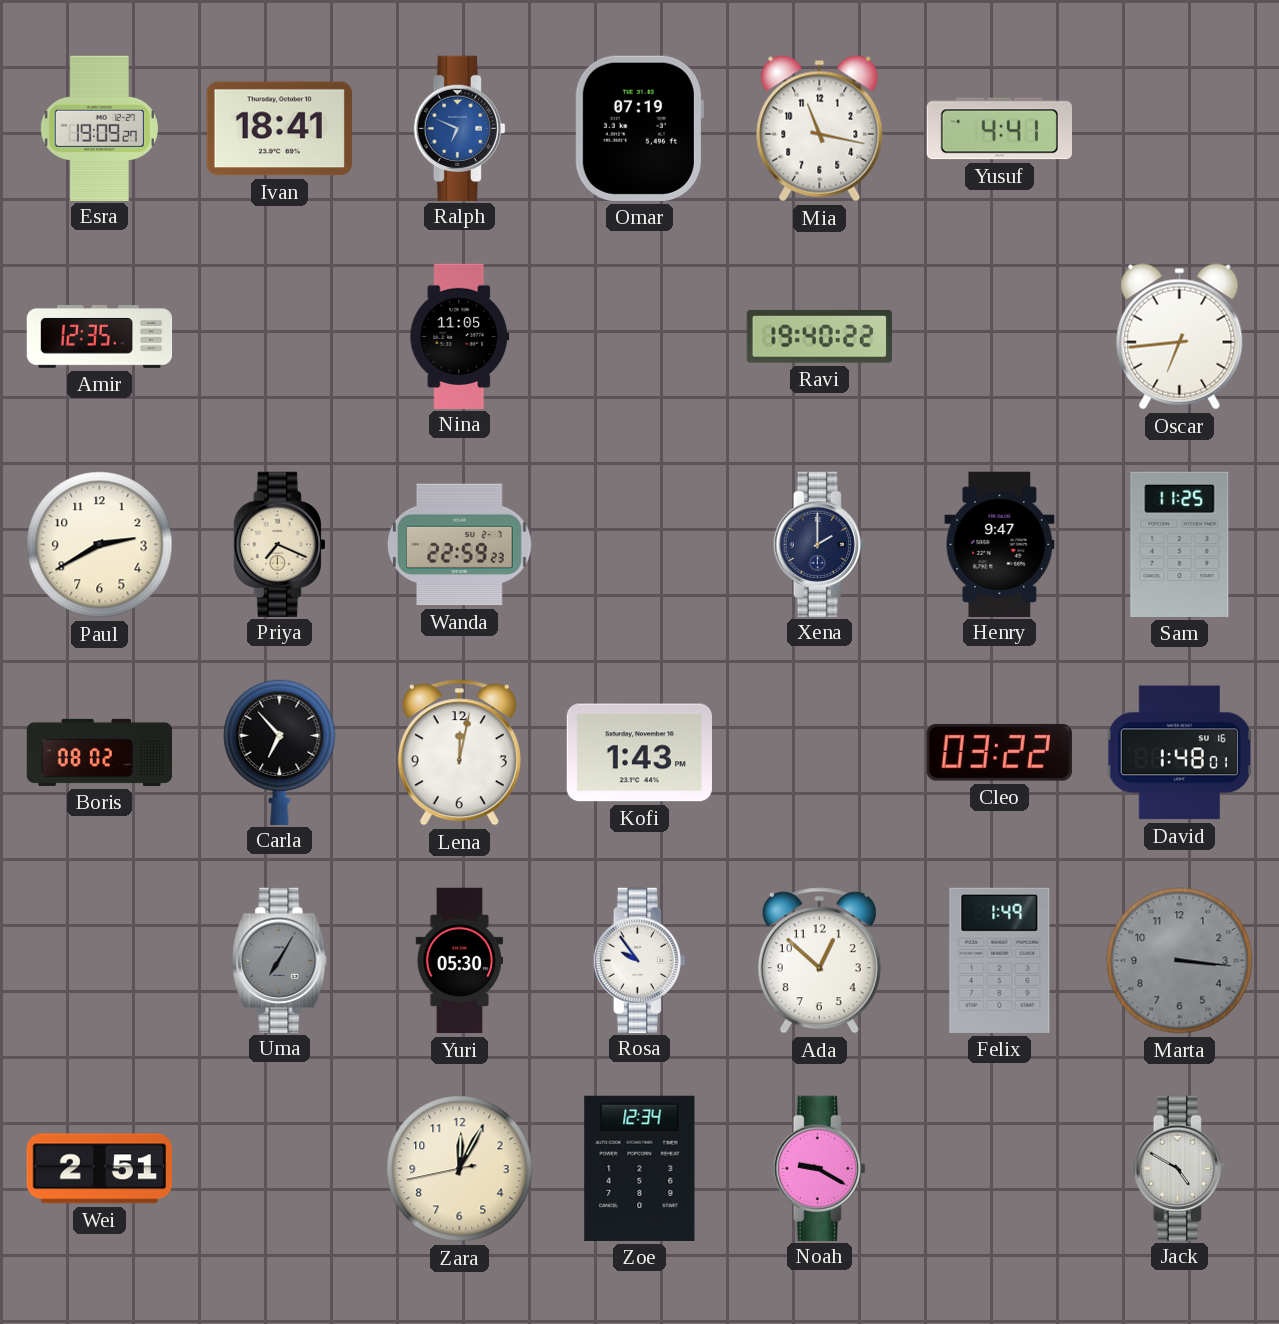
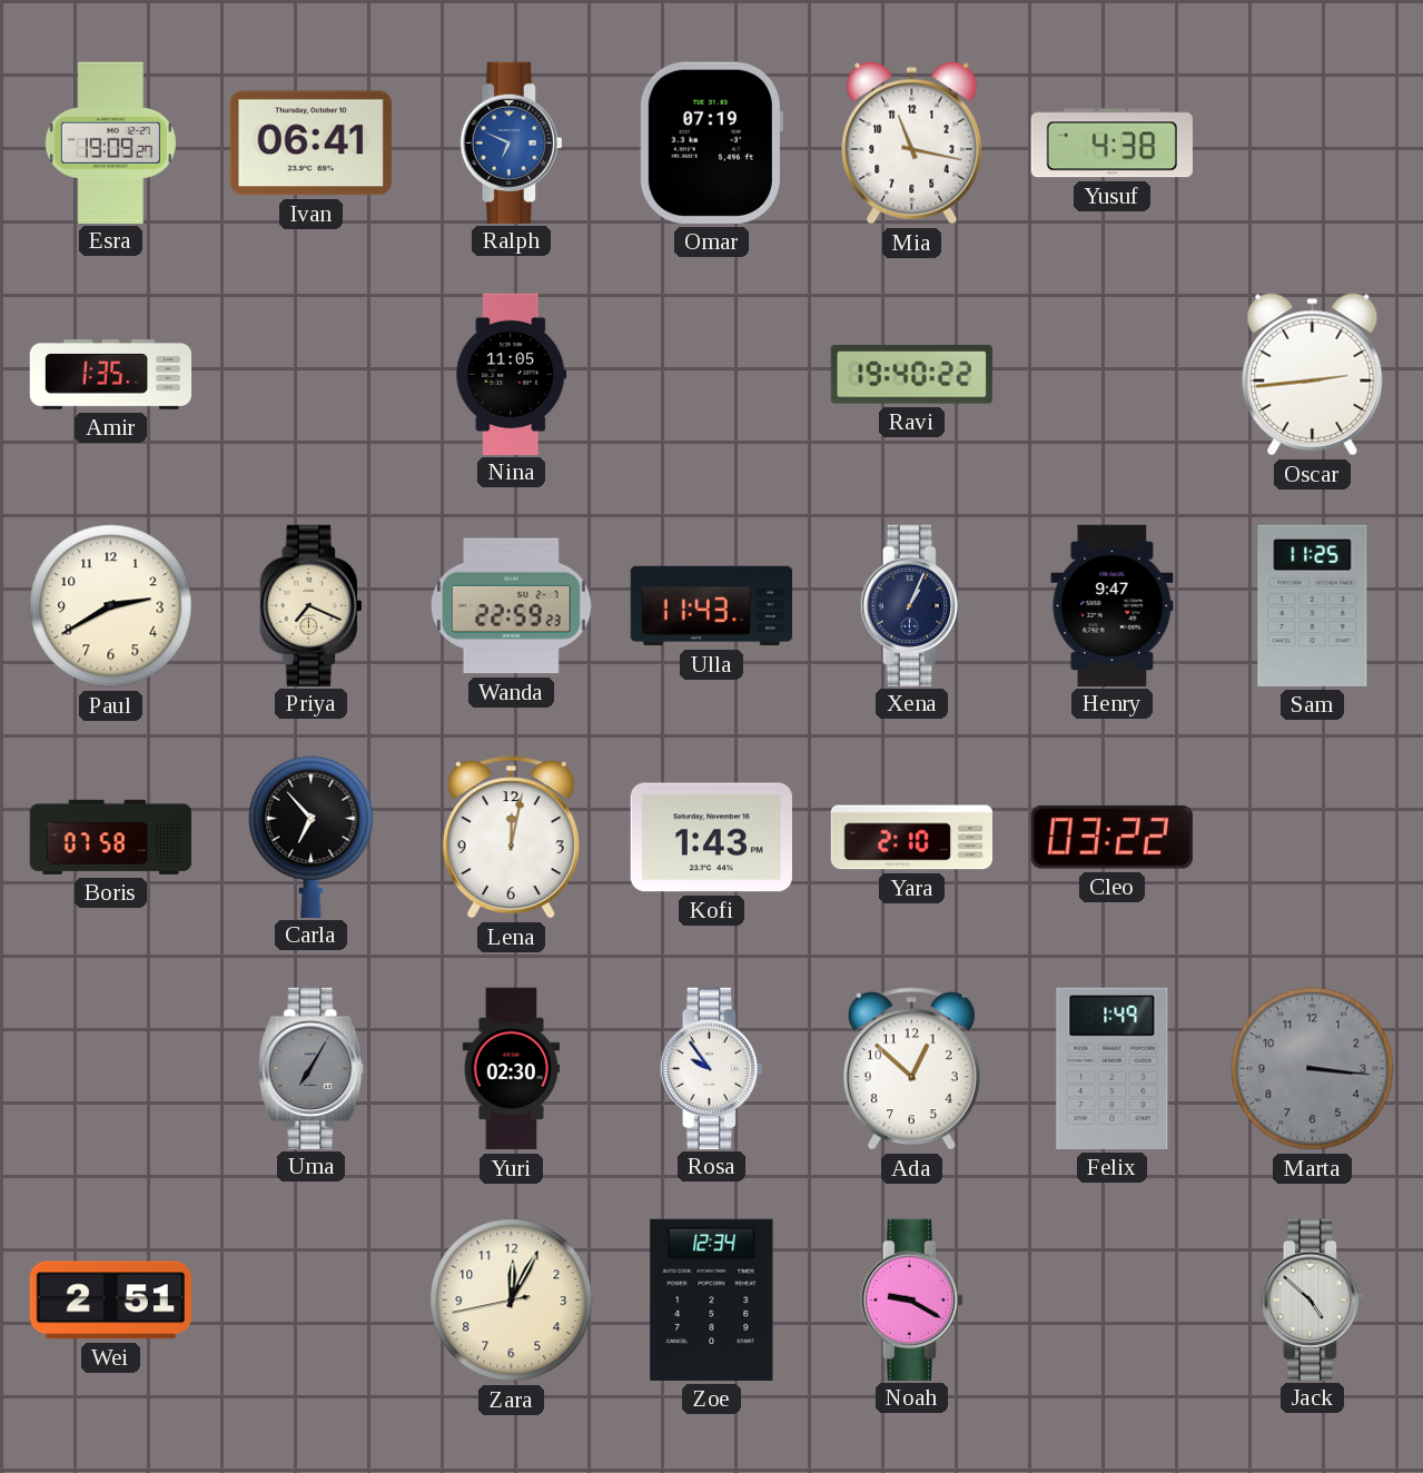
Ivan: 18:41 -> 06:41
Yusuf: 4:41 -> 4:38
Amir: 12:35 -> 1:35
Oscar: 6:44 -> 2:44
Ulla: none -> 11:43
Xena: 2:00 -> 1:04
Boris: 08:02 -> 07:58
Yara: none -> 2:10
David: 1:48 -> none
Yuri: 05:30 -> 02:30
Jack: 4:50 -> 4:52
